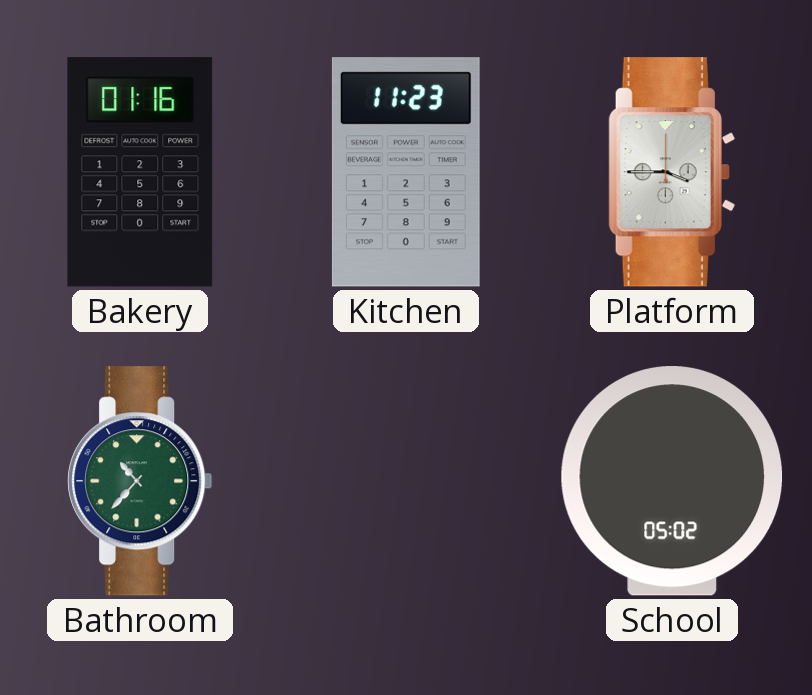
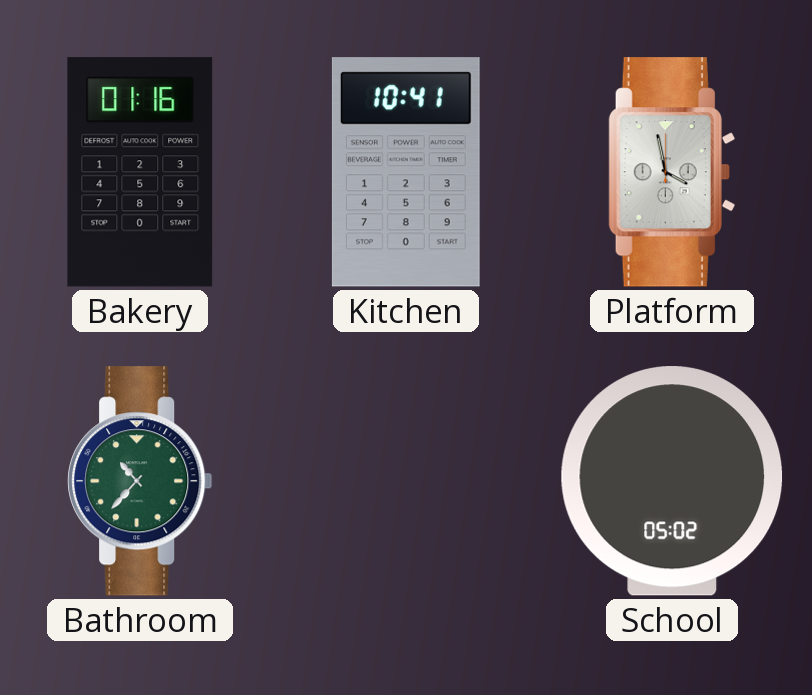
Kitchen: 11:23 -> 10:41
Platform: 3:45 -> 3:58
